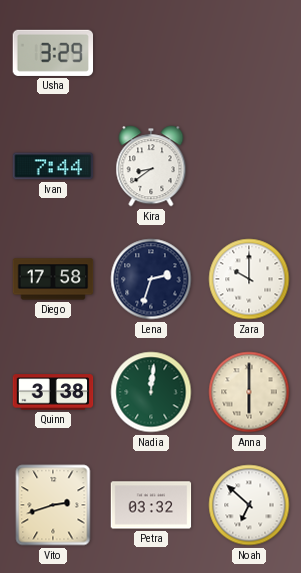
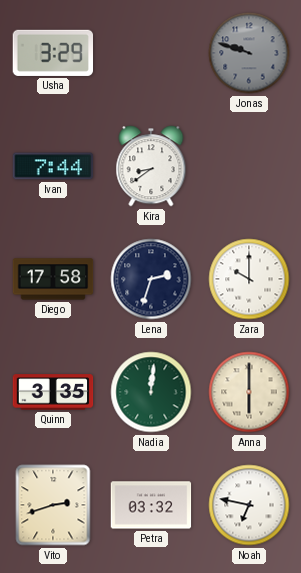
Jonas: none -> 9:48
Quinn: 3:38 -> 3:35
Noah: 6:52 -> 6:47
